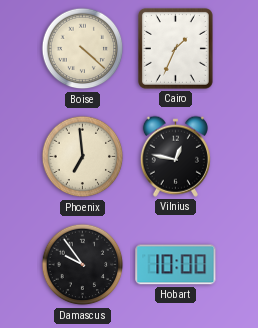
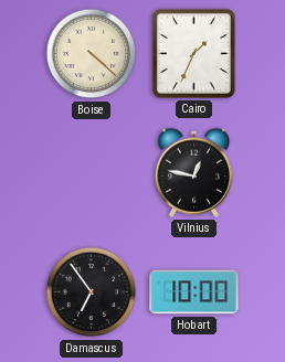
Phoenix: 6:59 -> none
Damascus: 9:54 -> 6:54
